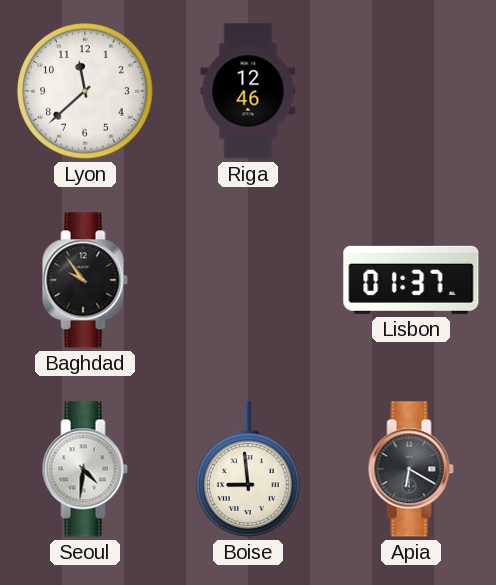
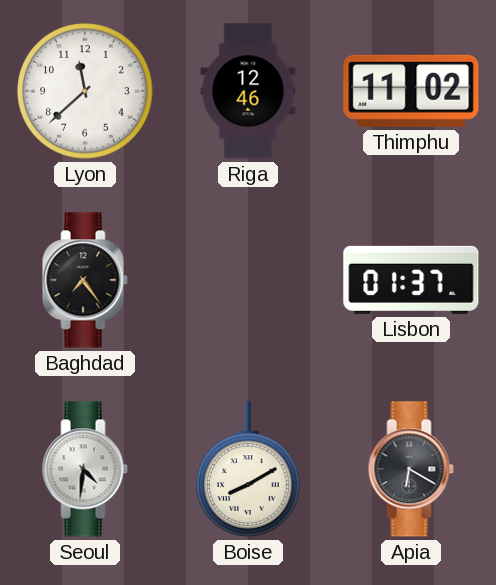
Thimphu: none -> 11:02
Baghdad: 9:54 -> 7:24
Boise: 8:59 -> 8:10
